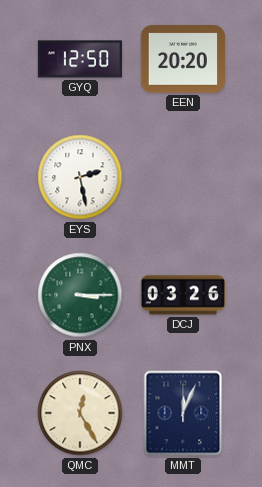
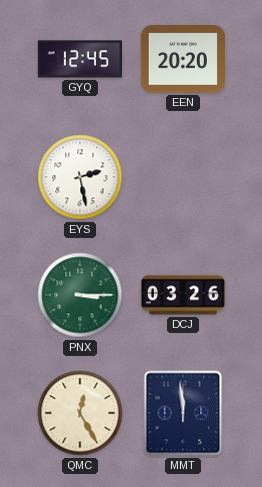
GYQ: 12:50 -> 12:45
MMT: 12:04 -> 11:59
